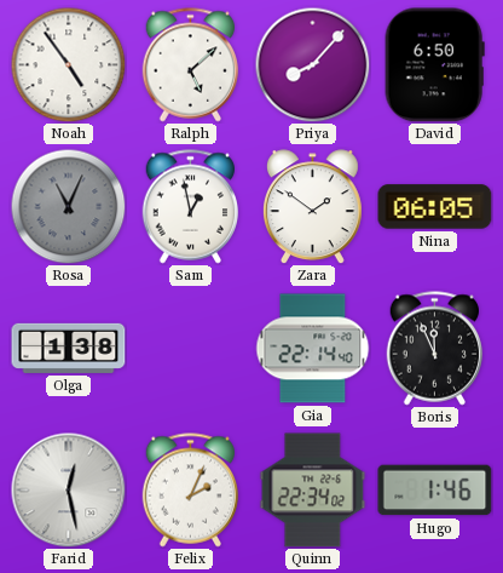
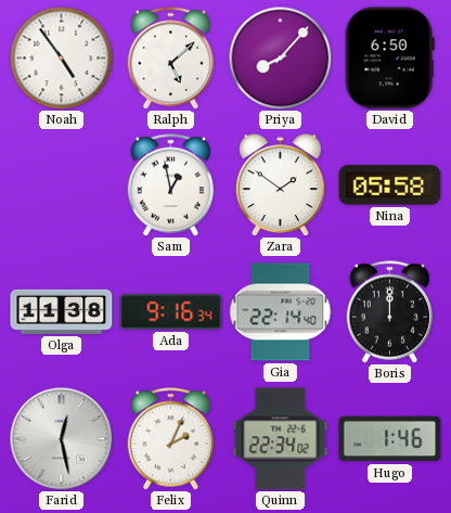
Rosa: 11:04 -> none
Nina: 06:05 -> 05:58
Olga: 1:38 -> 11:38
Ada: none -> 9:16
Boris: 11:56 -> 12:00
